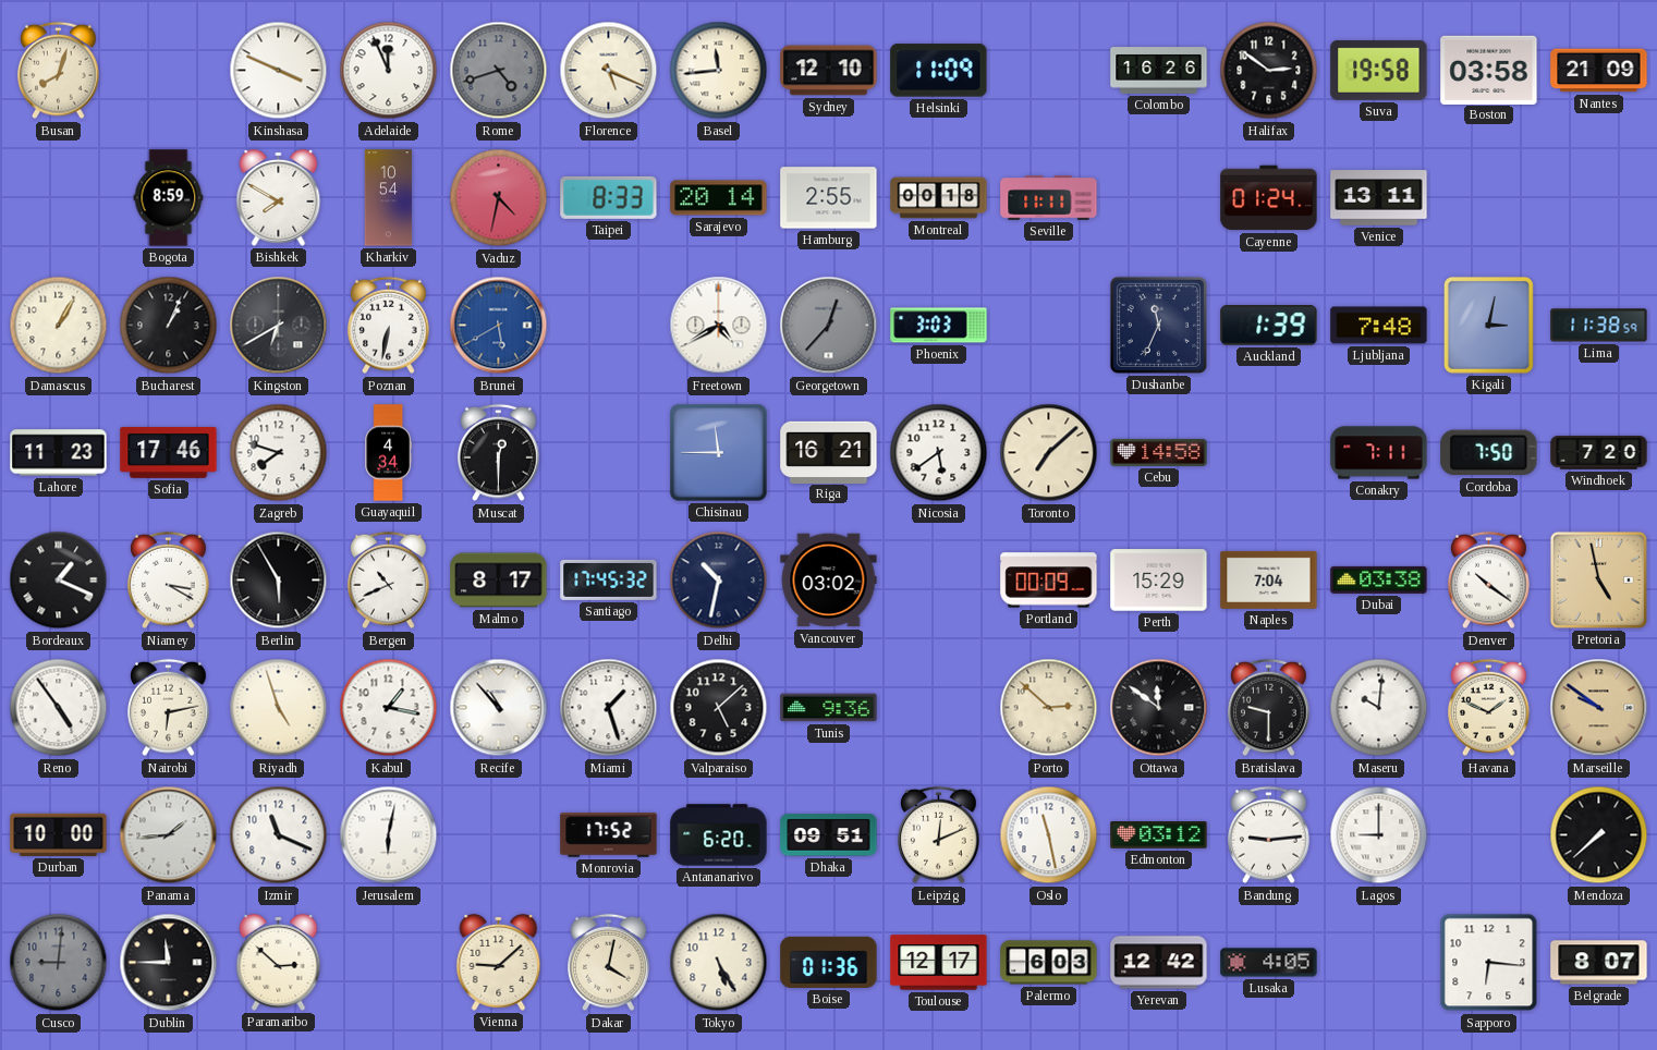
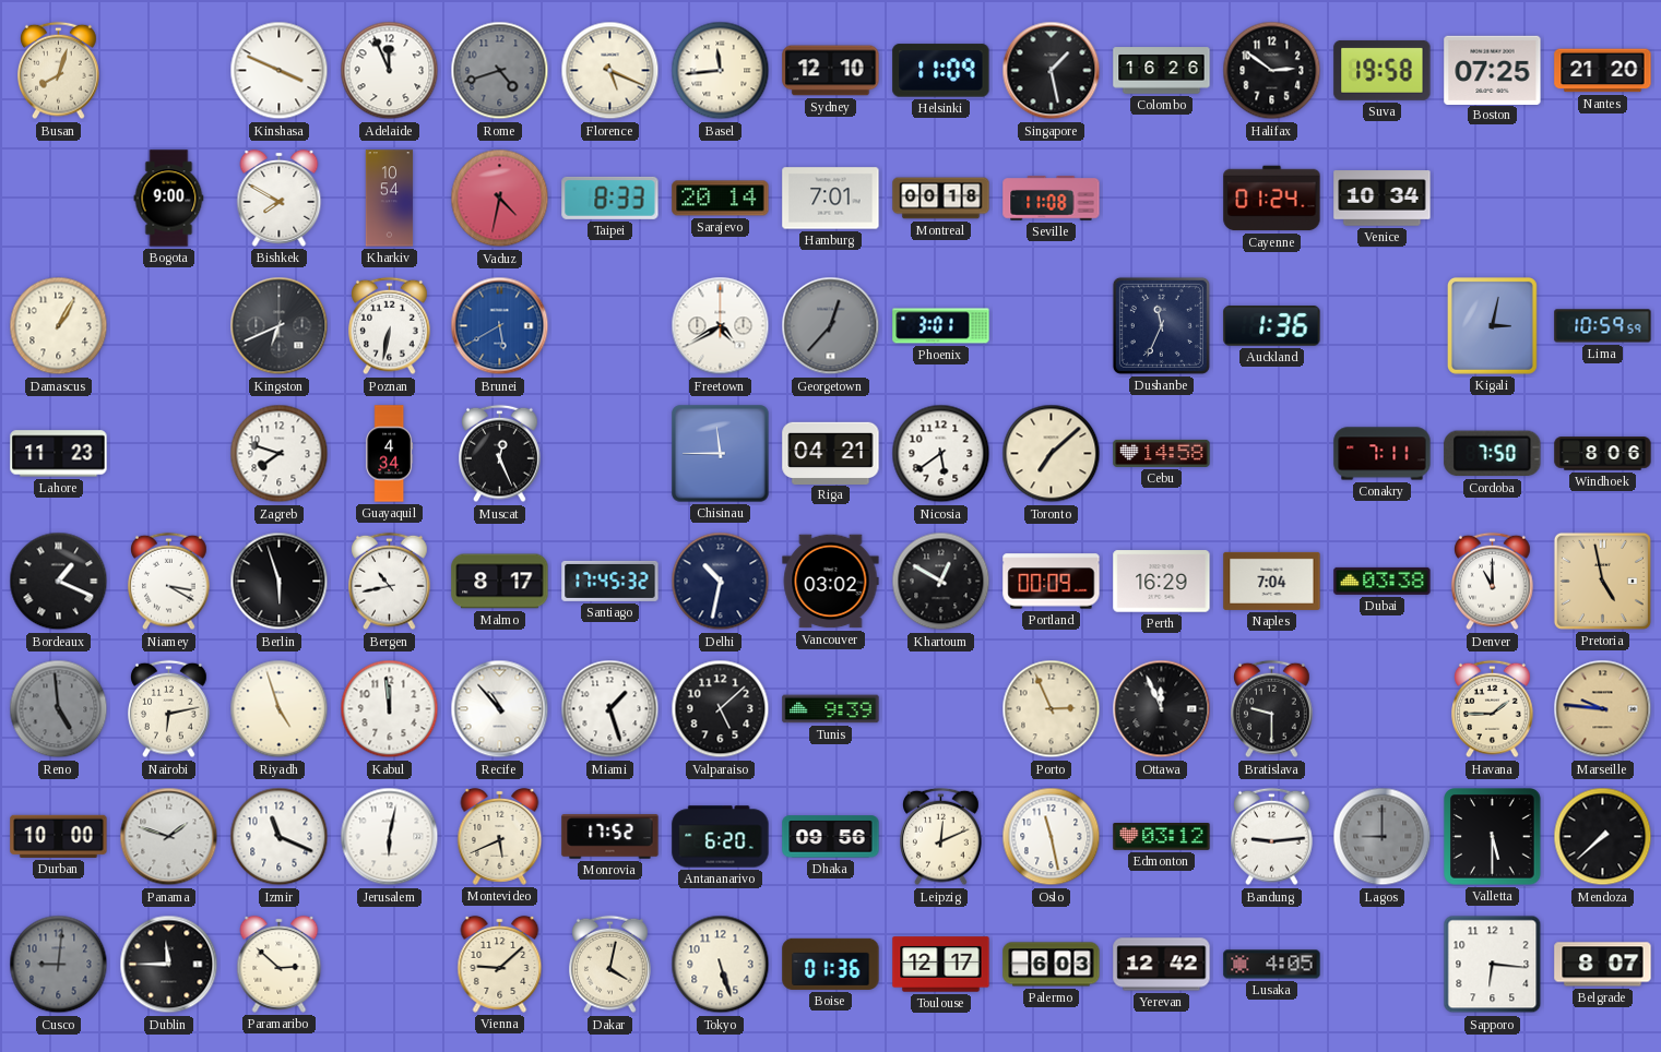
Singapore: none -> 1:28
Boston: 03:58 -> 07:25
Nantes: 21:09 -> 21:20
Bogota: 8:59 -> 9:00
Hamburg: 2:55 -> 7:01
Seville: 11:11 -> 11:08
Venice: 13:11 -> 10:34
Bucharest: 1:04 -> none
Kingston: 6:40 -> 6:41
Phoenix: 3:03 -> 3:01
Auckland: 1:39 -> 1:36
Ljubljana: 7:48 -> none
Lima: 11:38 -> 10:59
Sofia: 17:46 -> none
Muscat: 12:30 -> 12:26
Riga: 16:21 -> 04:21
Windhoek: 7:20 -> 8:06
Berlin: 5:55 -> 5:57
Bergen: 10:41 -> 10:43
Khartoum: none -> 12:50
Perth: 15:29 -> 16:29
Denver: 10:21 -> 11:00
Reno: 4:54 -> 4:59
Reno dial: white -> grey
Kabul: 1:17 -> 11:59
Tunis: 9:36 -> 9:39
Porto: 2:52 -> 2:56
Ottawa: 11:51 -> 11:56
Maseru: 10:01 -> none
Havana: 1:49 -> 1:45
Marseille: 9:51 -> 9:46
Panama: 1:44 -> 1:48
Montevideo: none -> 5:41
Dhaka: 09:51 -> 09:56
Lagos dial: white -> grey
Valletta: none -> 5:30
Tokyo: 5:25 -> 5:27
